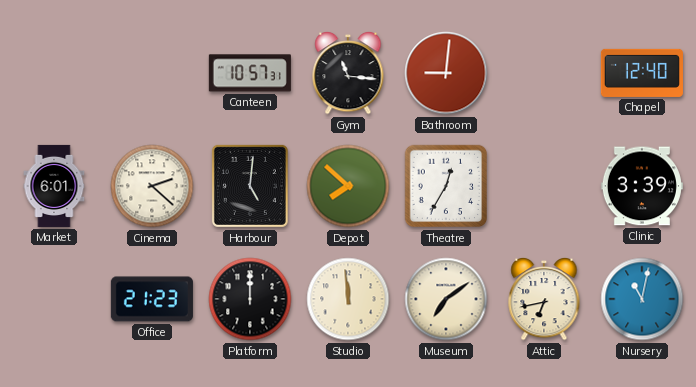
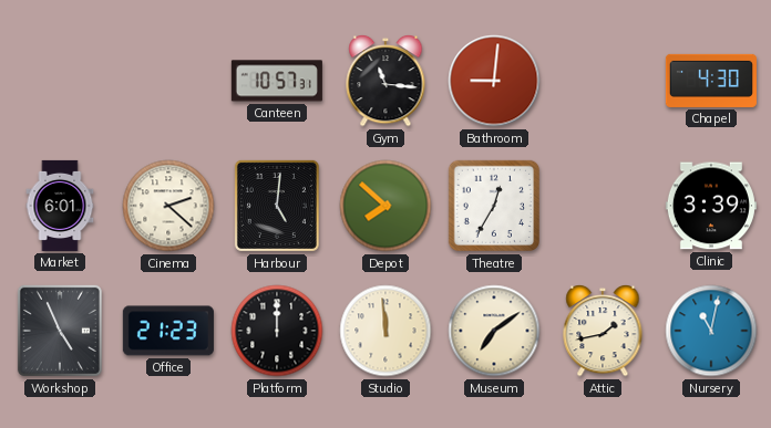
Chapel: 12:40 -> 4:30
Workshop: none -> 4:56
Attic: 6:43 -> 1:43
